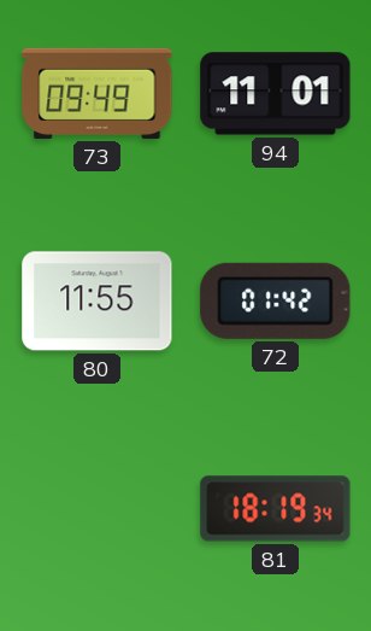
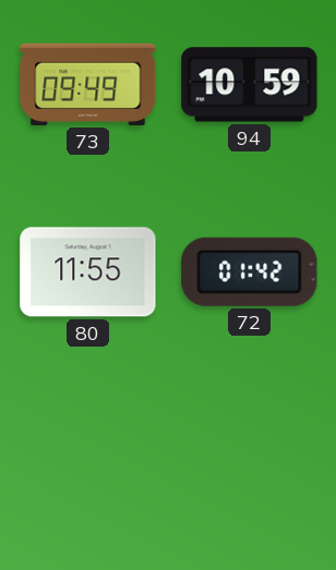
94: 11:01 -> 10:59
81: 18:19 -> none
